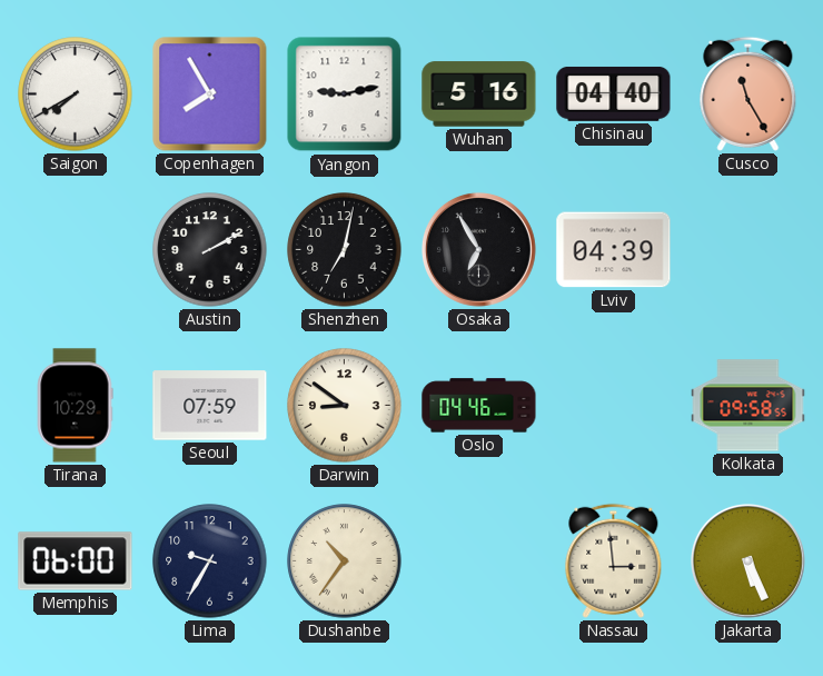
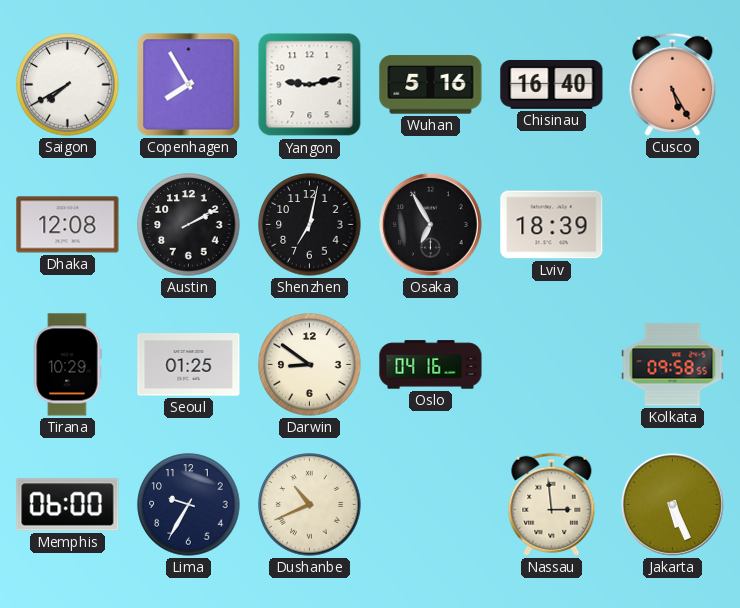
Chisinau: 04:40 -> 16:40
Cusco: 11:25 -> 5:25
Dhaka: none -> 12:08
Lviv: 04:39 -> 18:39
Seoul: 07:59 -> 01:25
Oslo: 04:46 -> 04:16
Dushanbe: 10:36 -> 10:41
